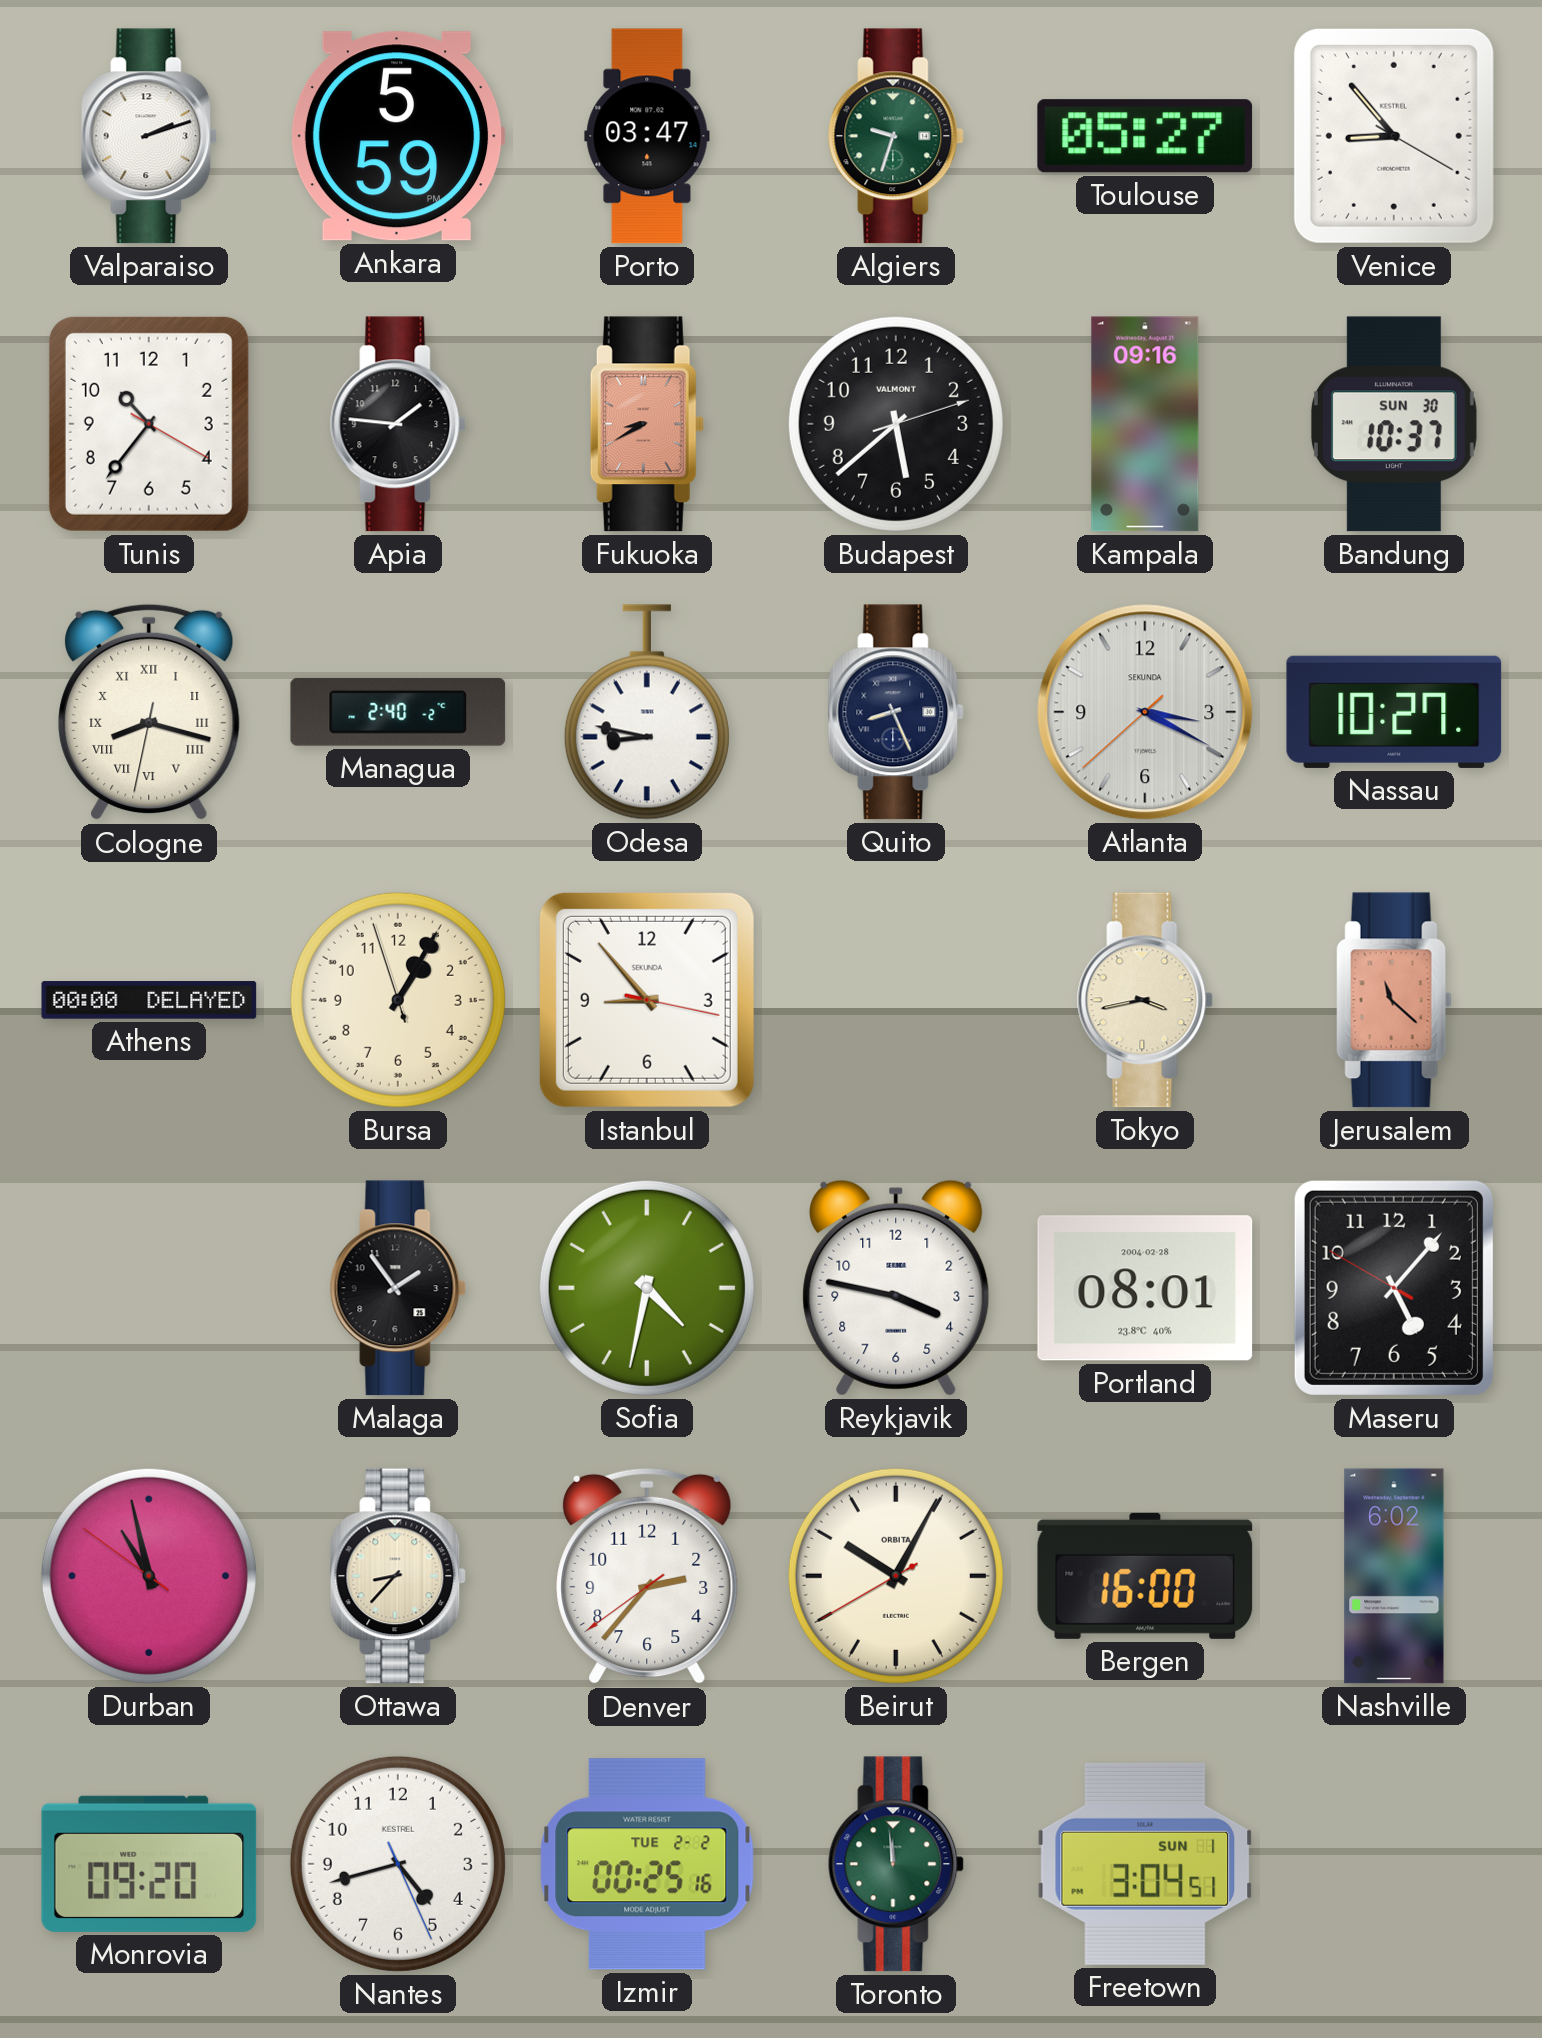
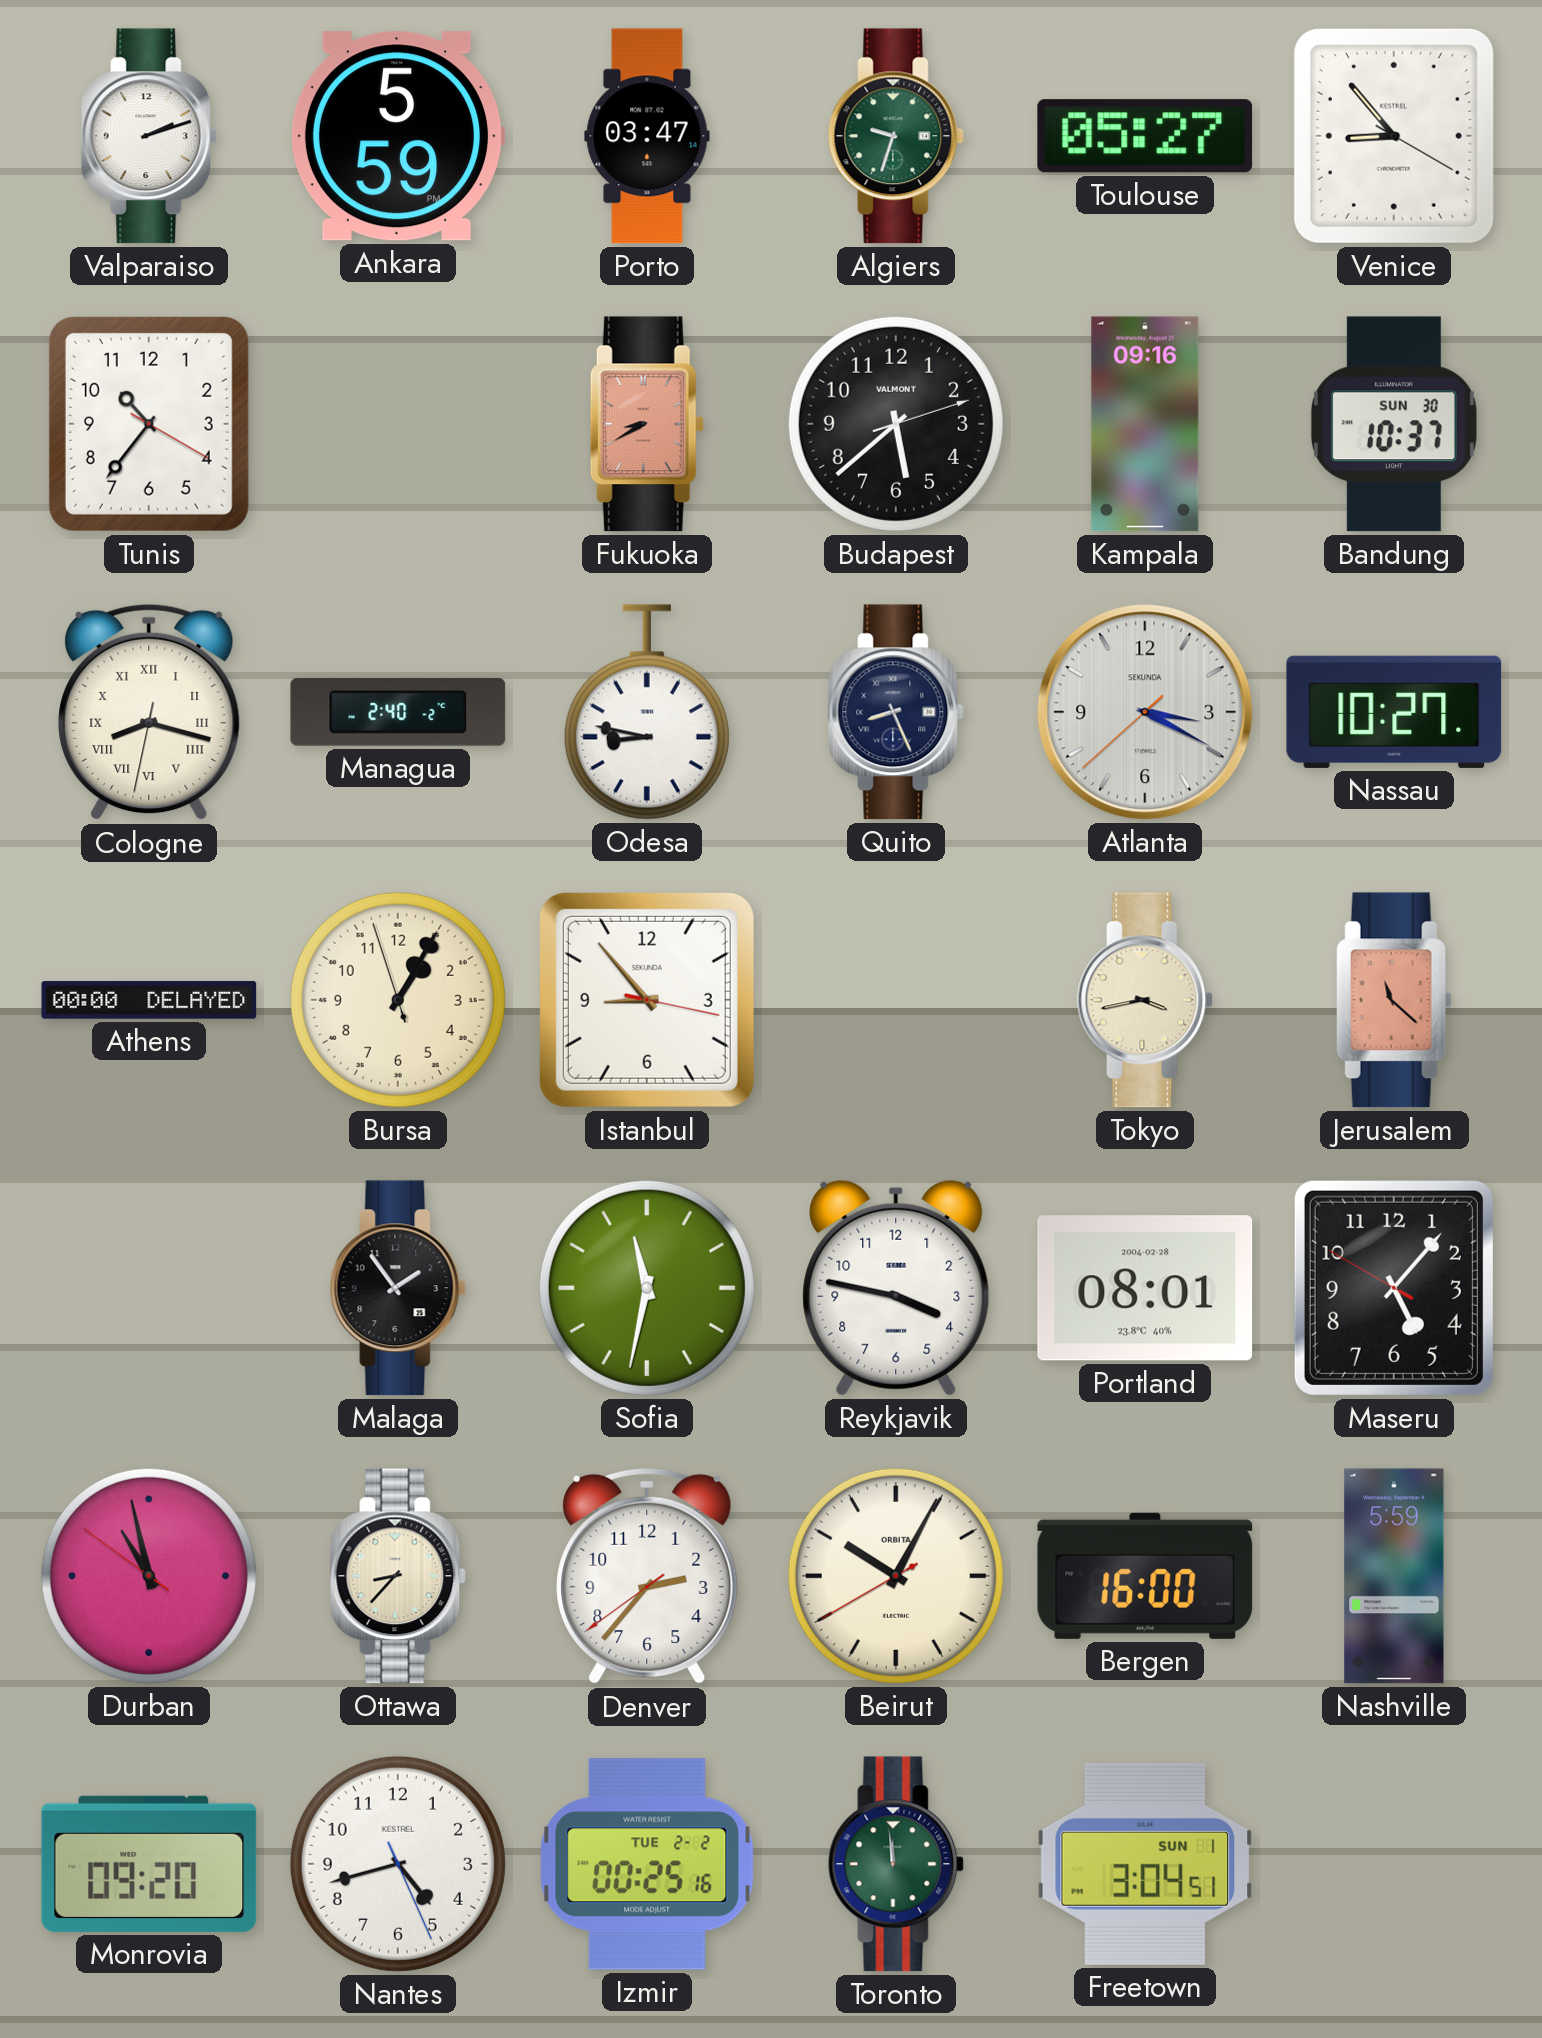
Apia: 1:46 -> none
Sofia: 4:32 -> 11:32
Nashville: 6:02 -> 5:59
